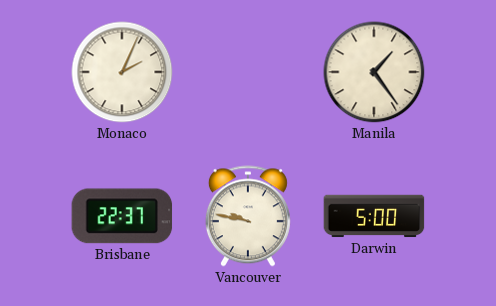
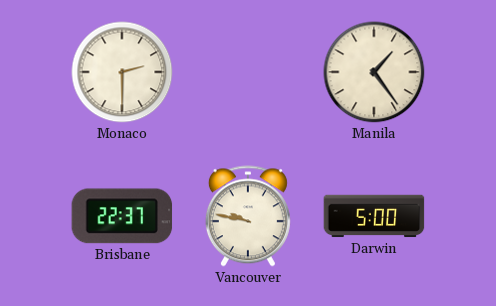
Monaco: 2:04 -> 2:30
